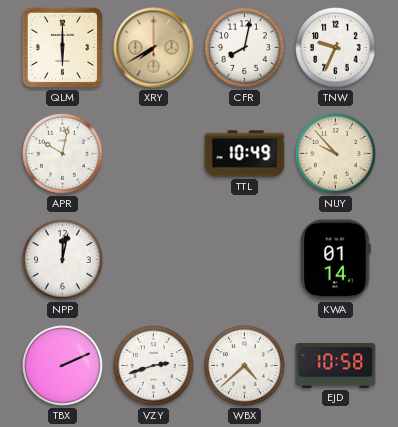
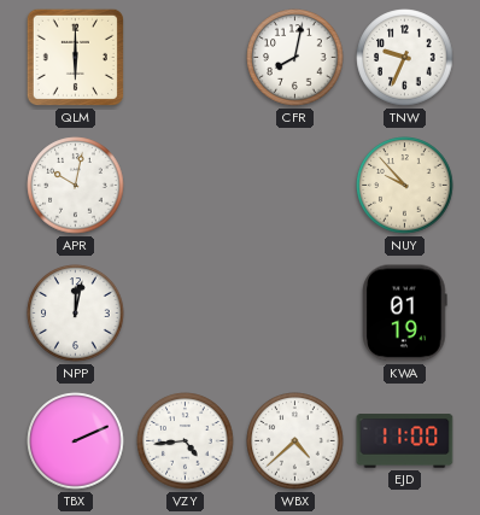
XRY: 7:40 -> none
TTL: 10:49 -> none
KWA: 01:14 -> 01:19
VZY: 2:42 -> 4:44
EJD: 10:58 -> 11:00
